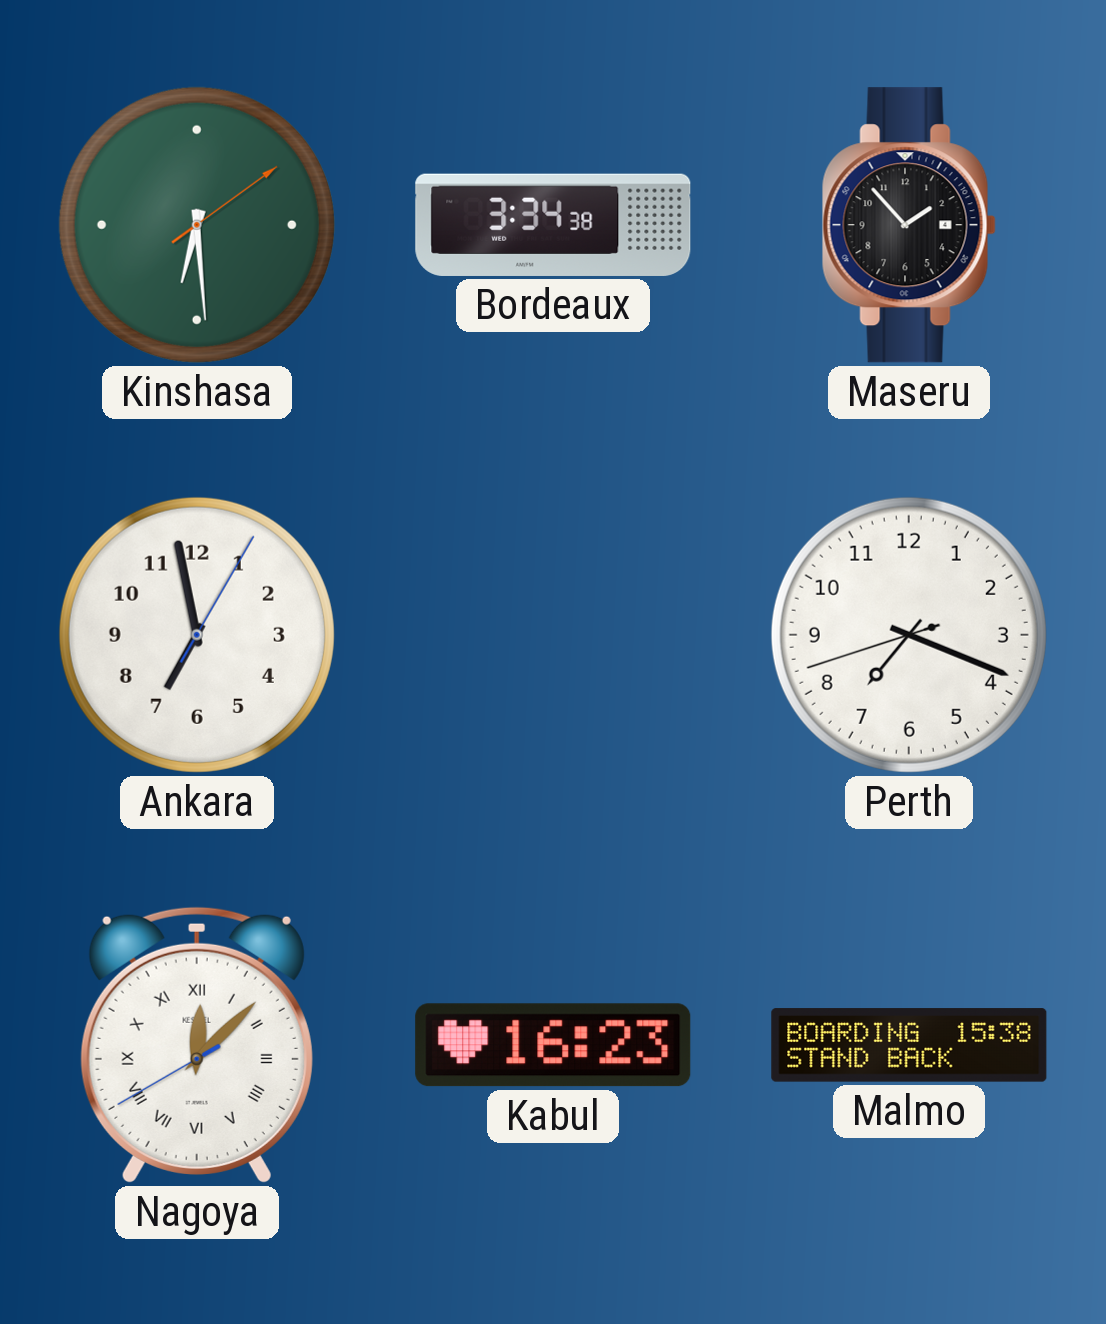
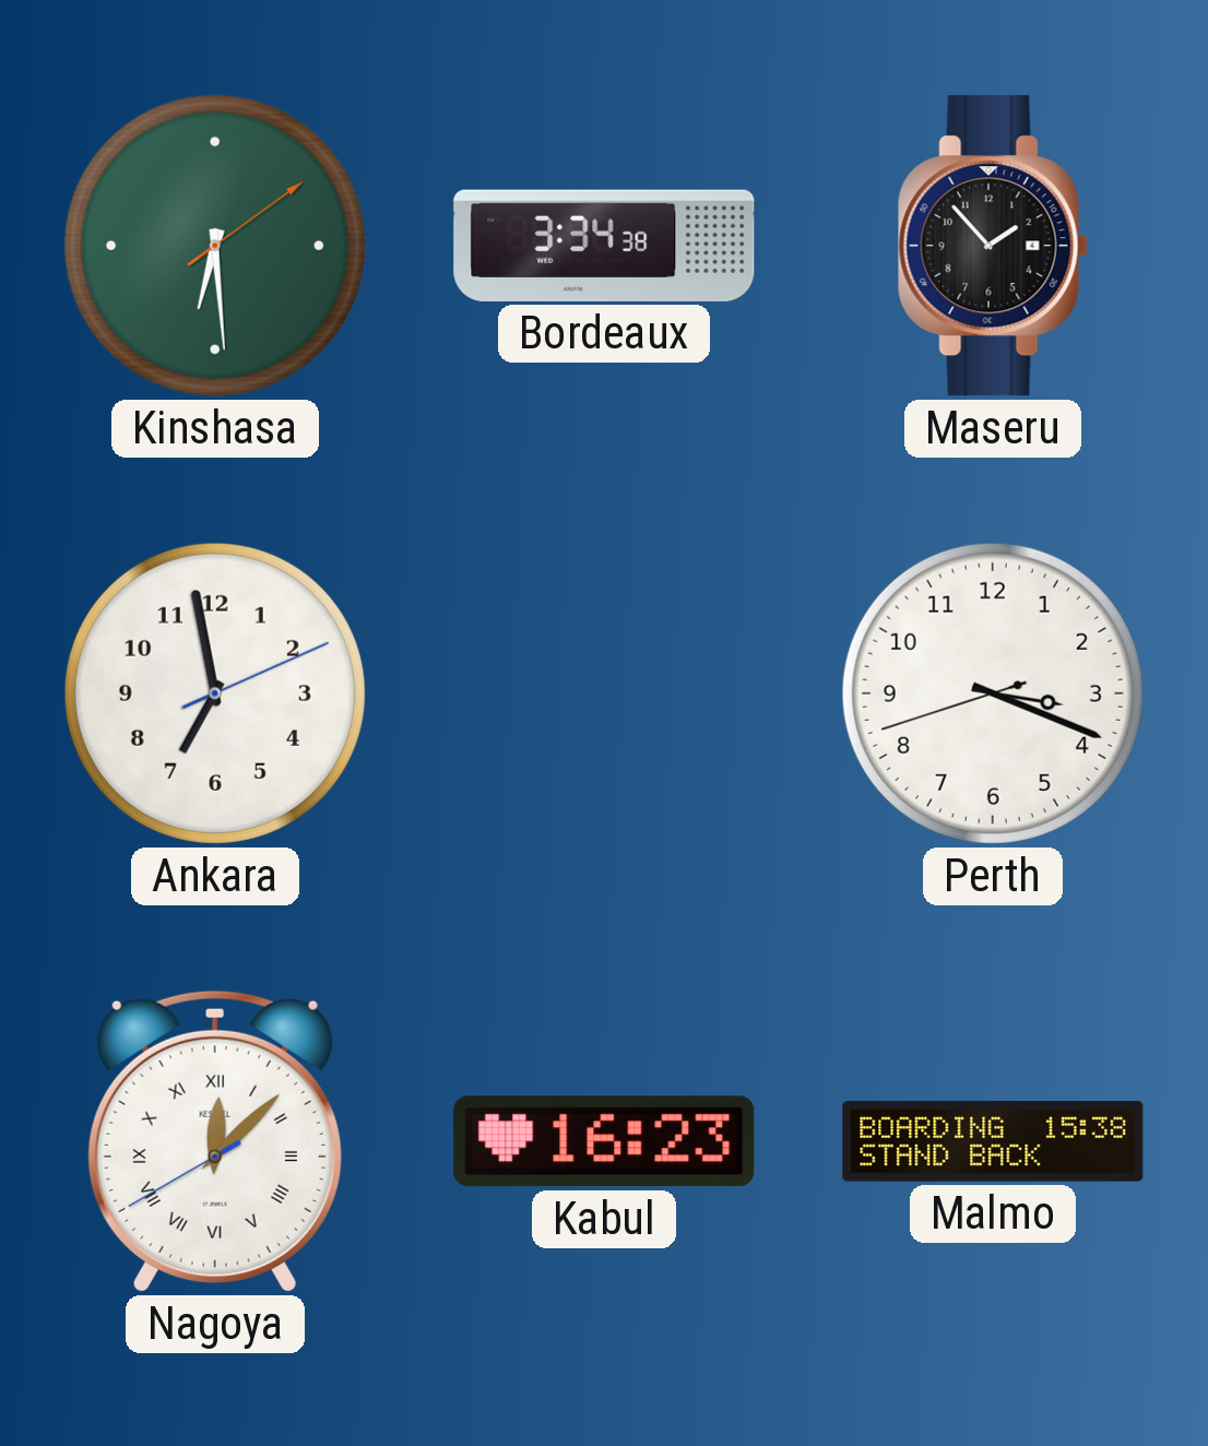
Ankara: 6:58:05 -> 6:58:11
Perth: 7:18 -> 3:18
